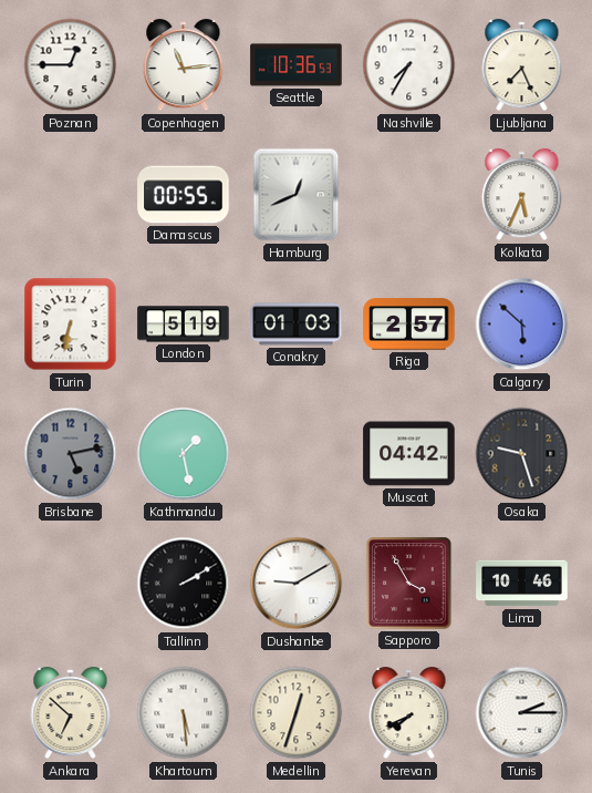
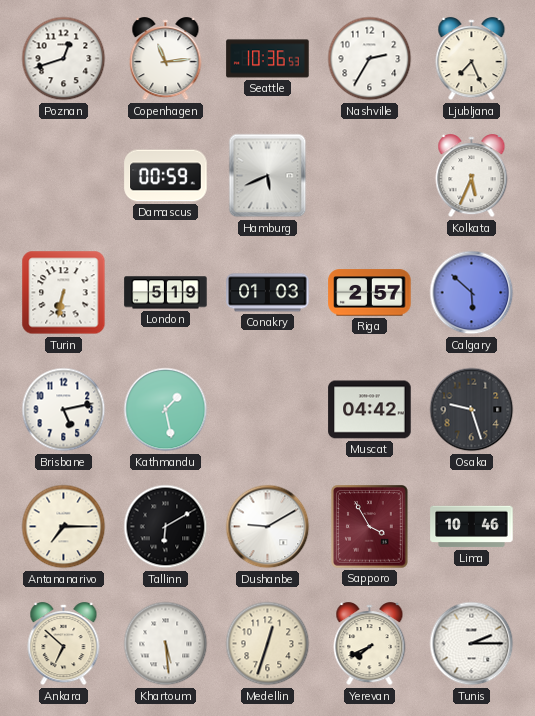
Poznan: 12:45 -> 12:42
Nashville: 7:35 -> 2:35
Damascus: 00:55 -> 00:59
Hamburg: 12:41 -> 5:41
Brisbane dial: grey -> white
Antananarivo: none -> 7:15
Tallinn: 2:10 -> 6:10
